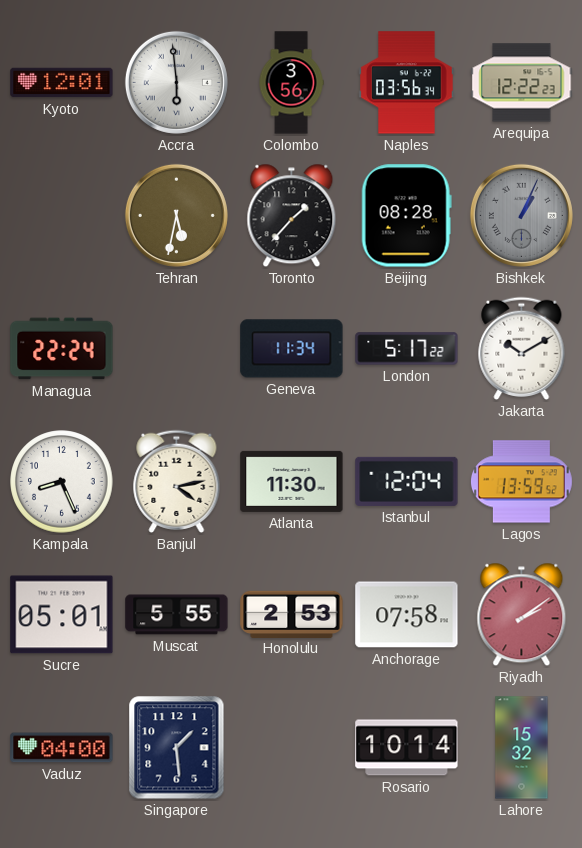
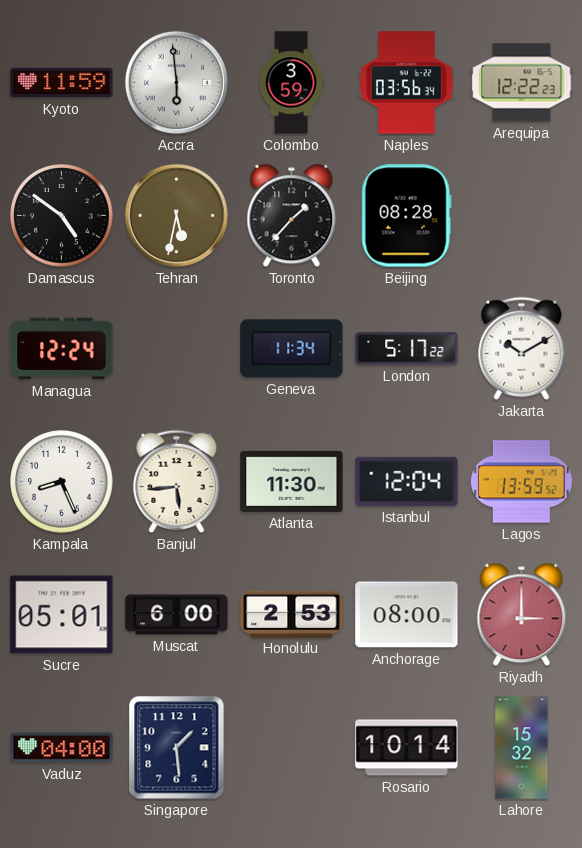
Kyoto: 12:01 -> 11:59
Colombo: 3:56 -> 3:59
Damascus: none -> 4:51
Bishkek: 1:04 -> none
Managua: 22:24 -> 12:24
Banjul: 4:13 -> 5:44
Muscat: 5:55 -> 6:00
Anchorage: 07:58 -> 08:00
Riyadh: 2:09 -> 3:00
